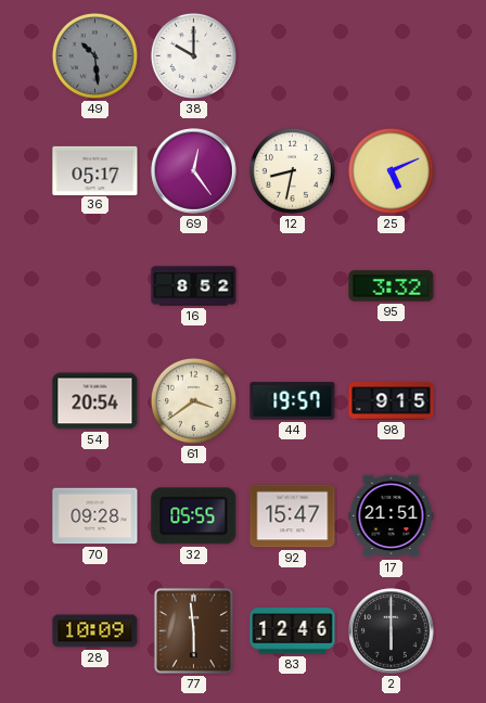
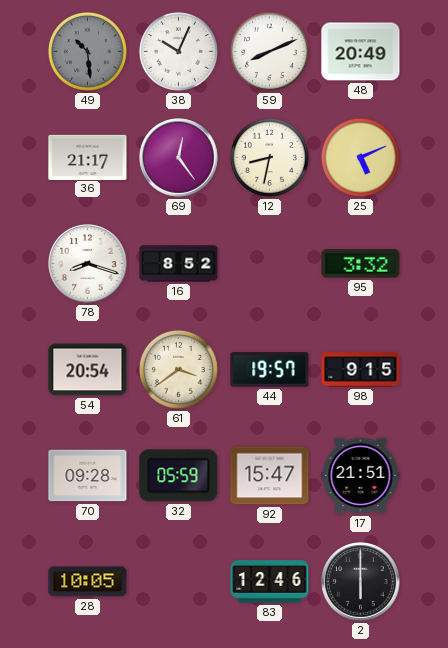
38: 10:00 -> 10:04
59: none -> 8:11
48: none -> 20:49
36: 05:17 -> 21:17
78: none -> 8:18
32: 05:55 -> 05:59
28: 10:09 -> 10:05
77: 5:59 -> none
